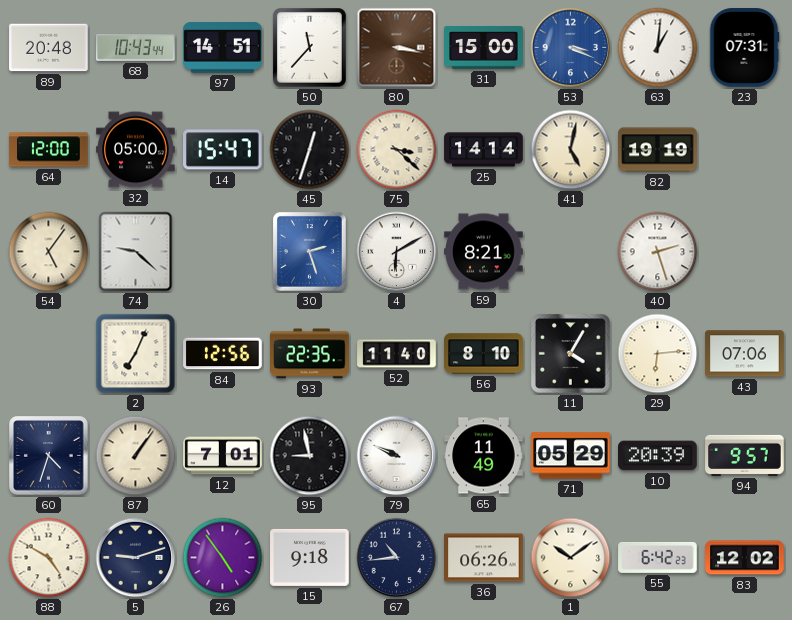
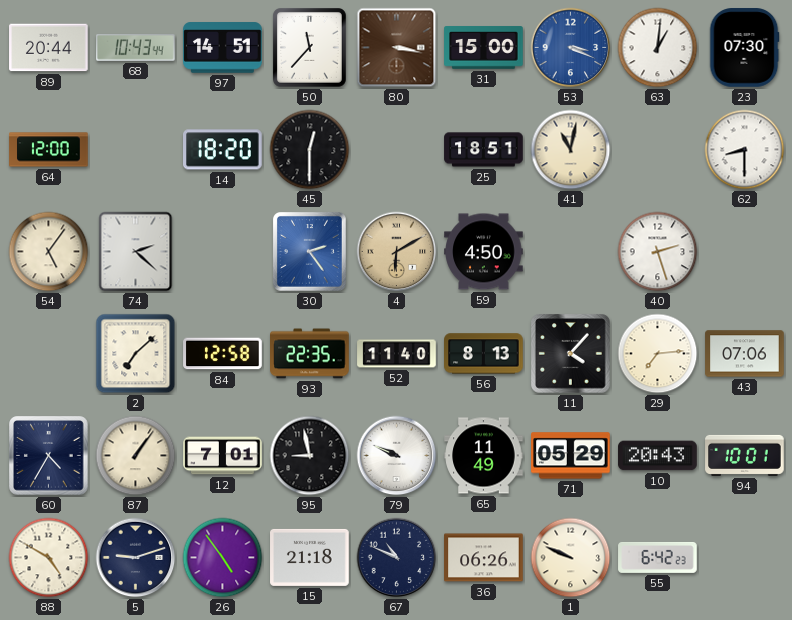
89: 20:48 -> 20:44
23: 07:31 -> 07:30
32: 05:00 -> none
14: 15:47 -> 18:20
45: 12:33 -> 12:30
75: 3:22 -> none
25: 14:14 -> 18:51
41: 5:02 -> 11:02
82: 19:19 -> none
62: none -> 8:30
74: 9:22 -> 2:22
30: 2:27 -> 2:24
4 dial: white -> champagne
59: 8:21 -> 4:50
2: 7:04 -> 7:08
84: 12:56 -> 12:58
56: 8:10 -> 8:13
11: 4:05 -> 4:07
29: 6:14 -> 7:14
60: 4:33 -> 4:35
10: 20:39 -> 20:43
94: 9:57 -> 10:01
15: 9:18 -> 21:18
67: 10:44 -> 10:49
1: 10:09 -> 9:49
83: 12:02 -> none
